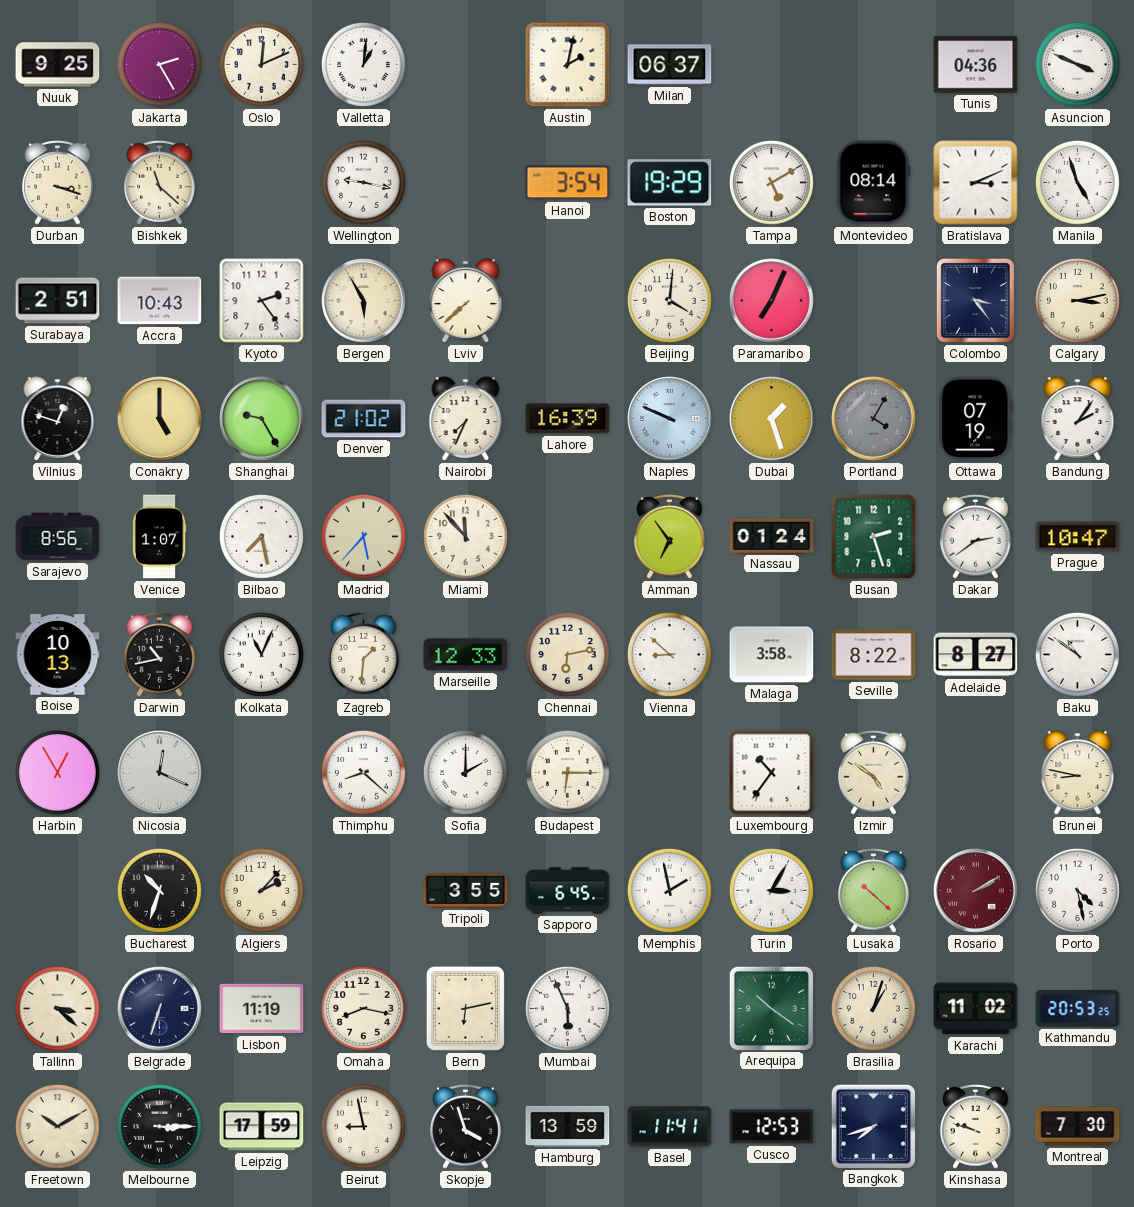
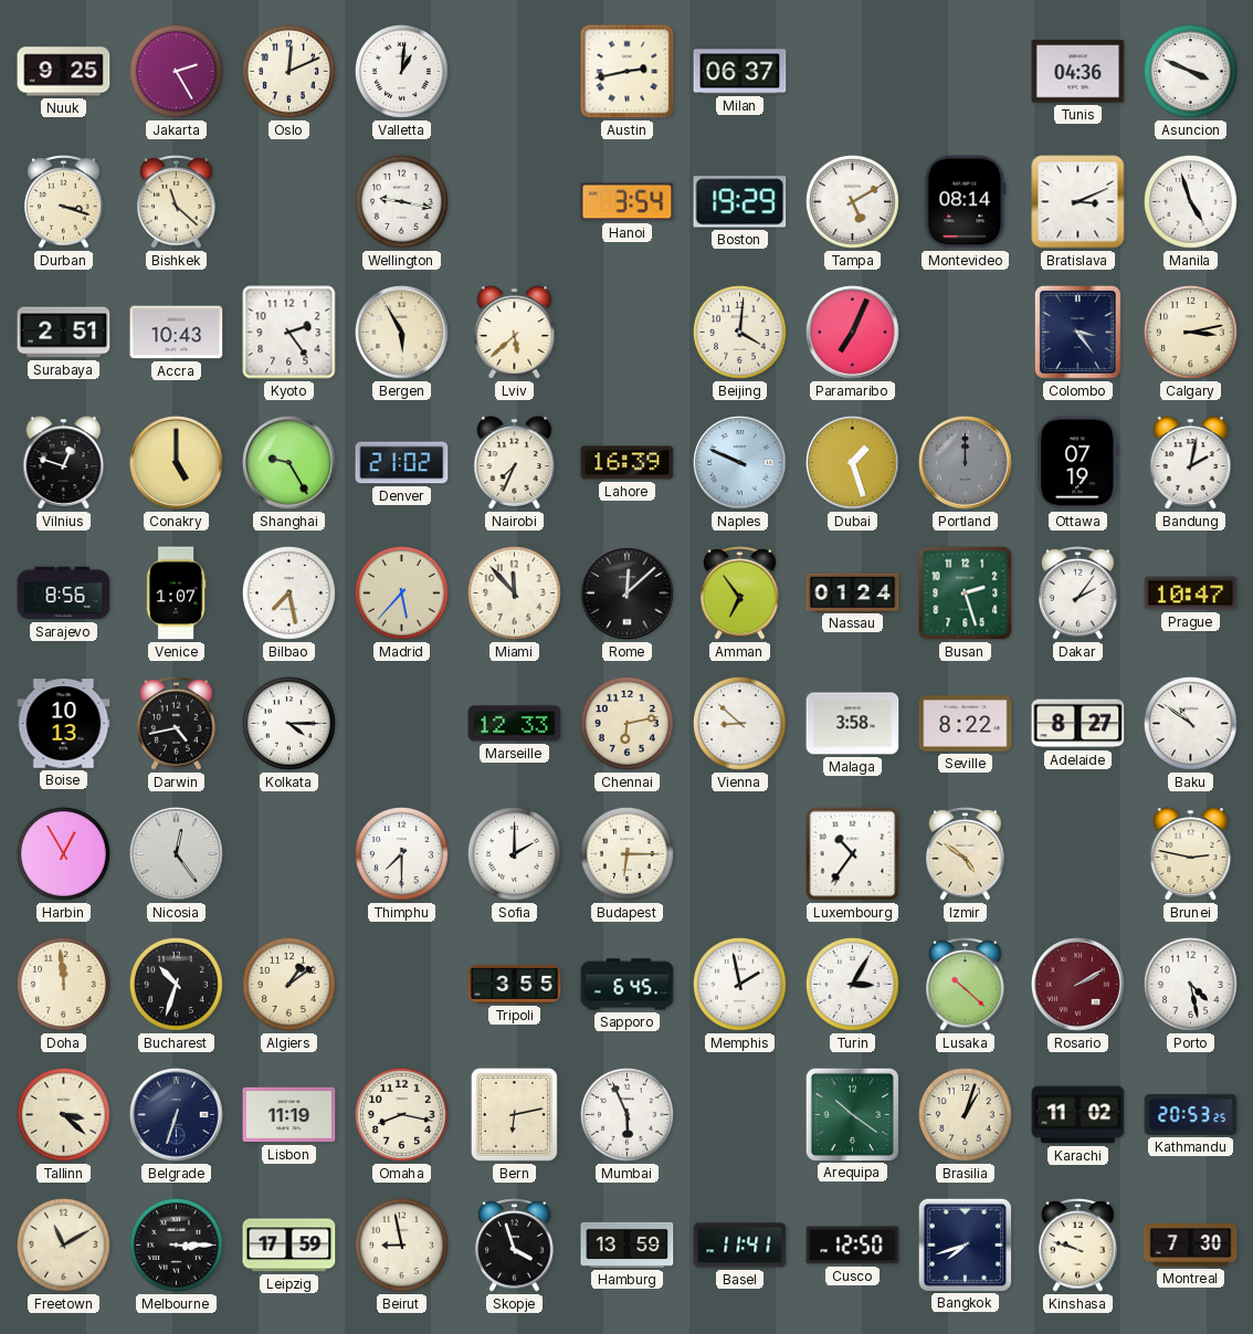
Austin: 2:02 -> 2:43
Lviv: 7:38 -> 5:38
Portland: 4:05 -> 12:00
Bandung: 2:06 -> 2:02
Rome: none -> 12:08
Dakar: 2:39 -> 2:06
Darwin: 10:43 -> 4:43
Kolkata: 11:04 -> 4:15
Zagreb: 1:31 -> none
Nicosia: 12:19 -> 12:24
Thimphu: 8:22 -> 7:30
Brunei: 8:47 -> 2:47
Doha: none -> 11:59
Algiers: 2:07 -> 1:09
Freetown: 10:10 -> 11:10
Cusco: 12:53 -> 12:50
